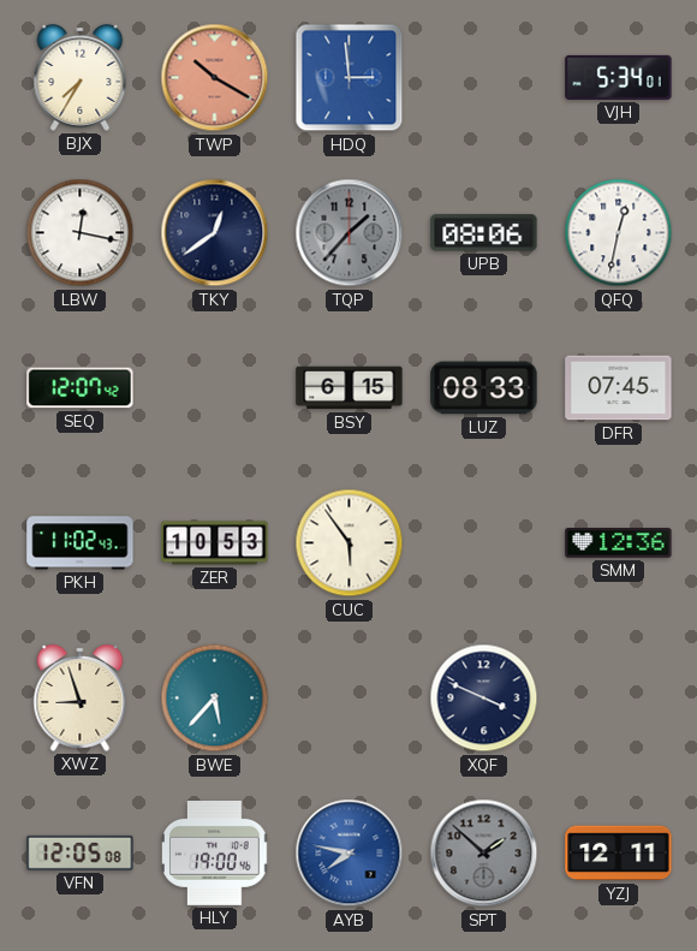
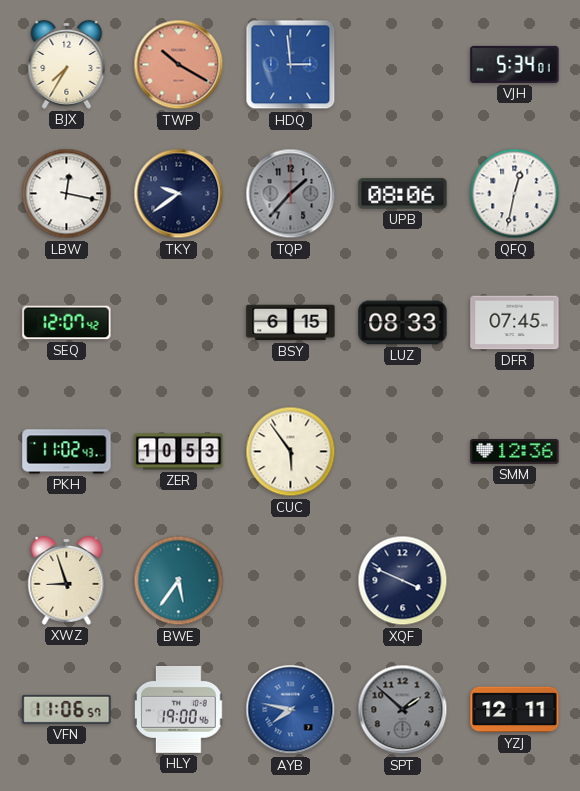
TKY: 12:39 -> 9:39
BWE: 5:37 -> 5:36
VFN: 12:05 -> 11:06
